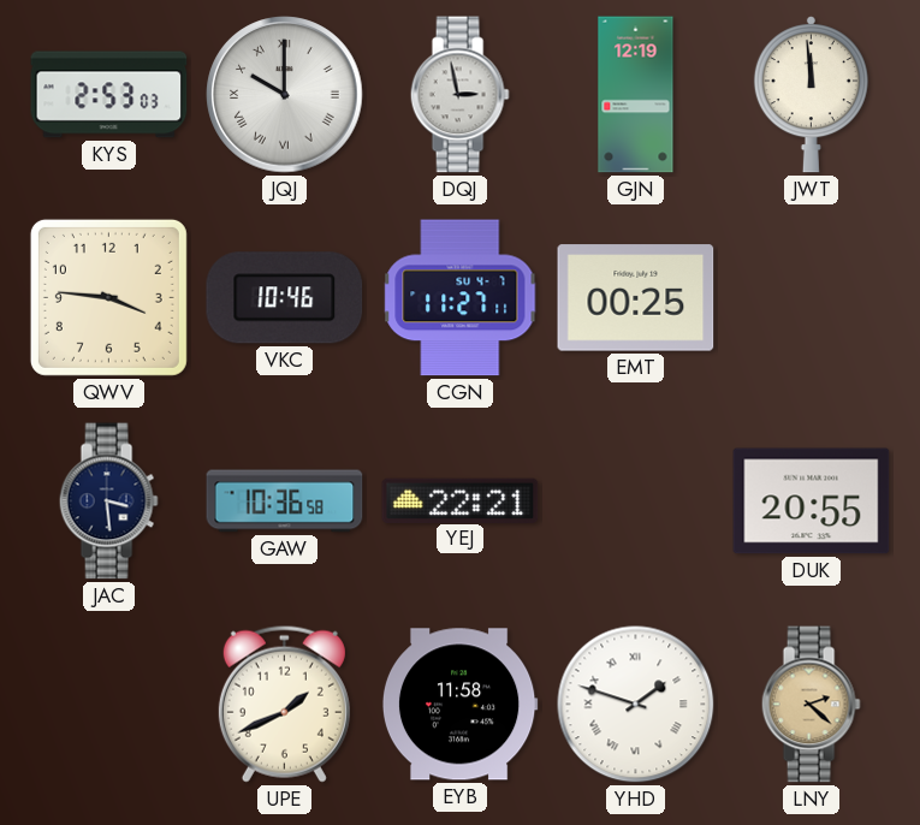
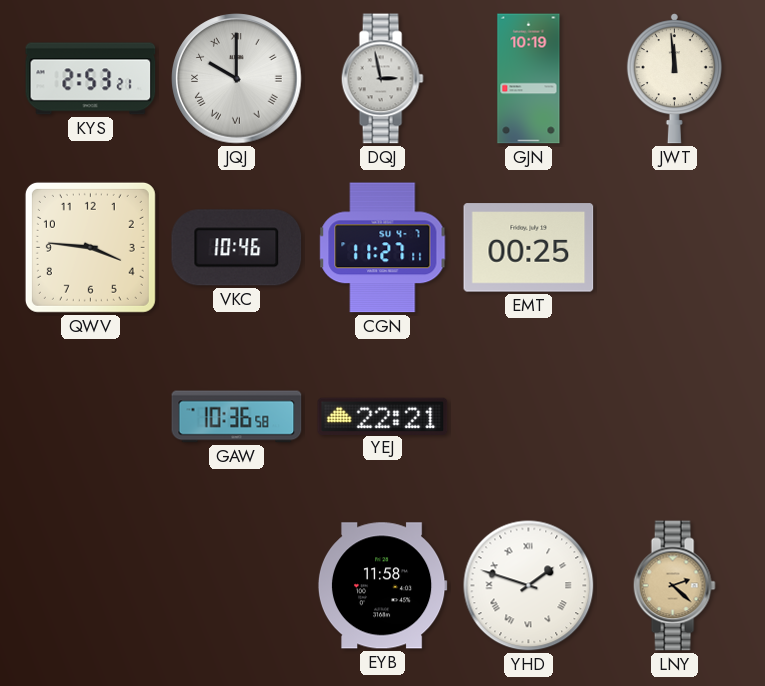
KYS: 2:53:03 -> 2:53:21
GJN: 12:19 -> 10:19
JAC: 3:29 -> none
DUK: 20:55 -> none
UPE: 1:41 -> none
